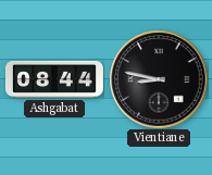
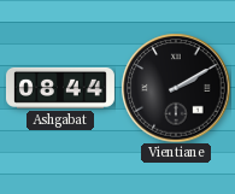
Vientiane: 8:47 -> 2:10
